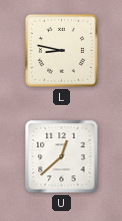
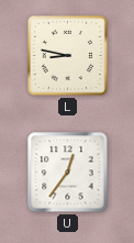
U: 12:38 -> 12:36
